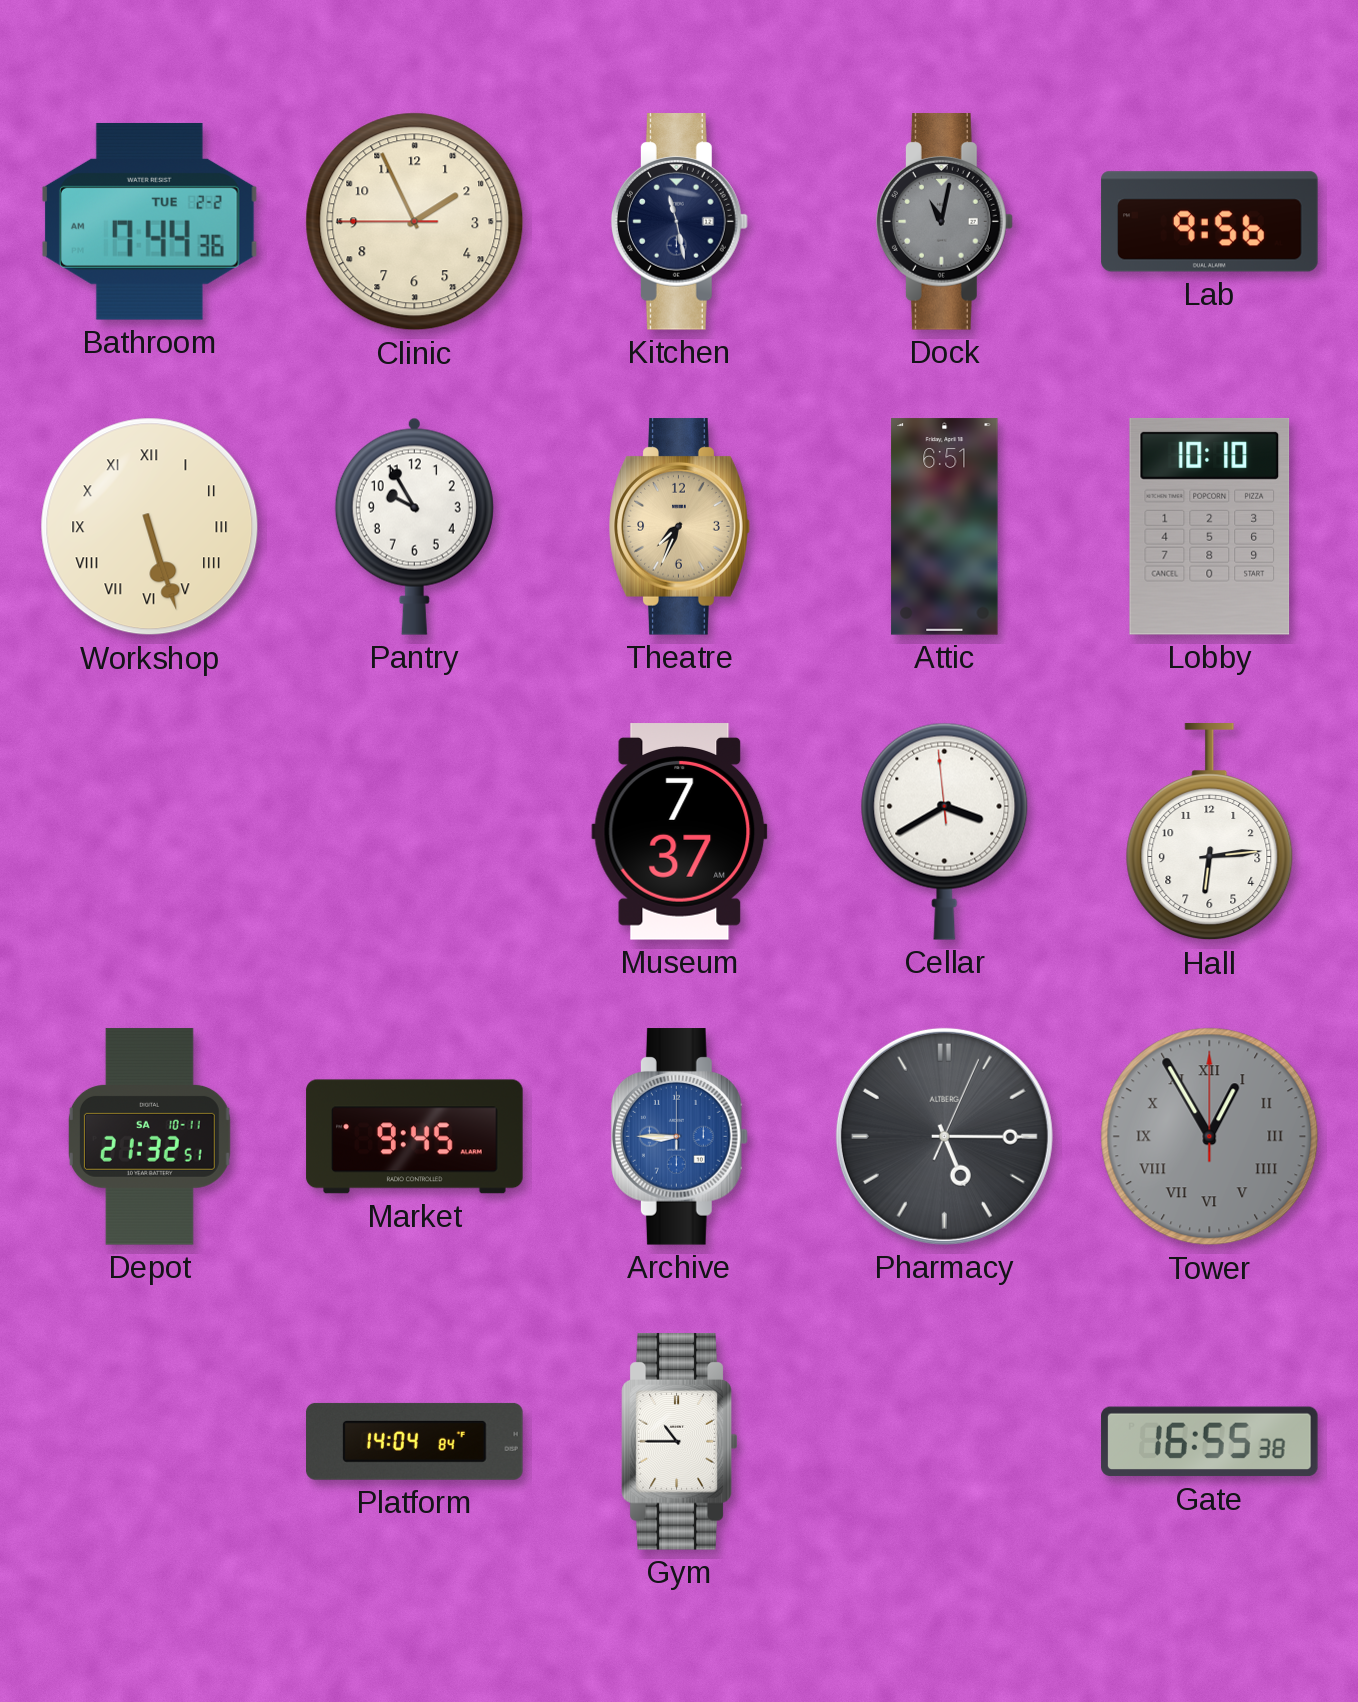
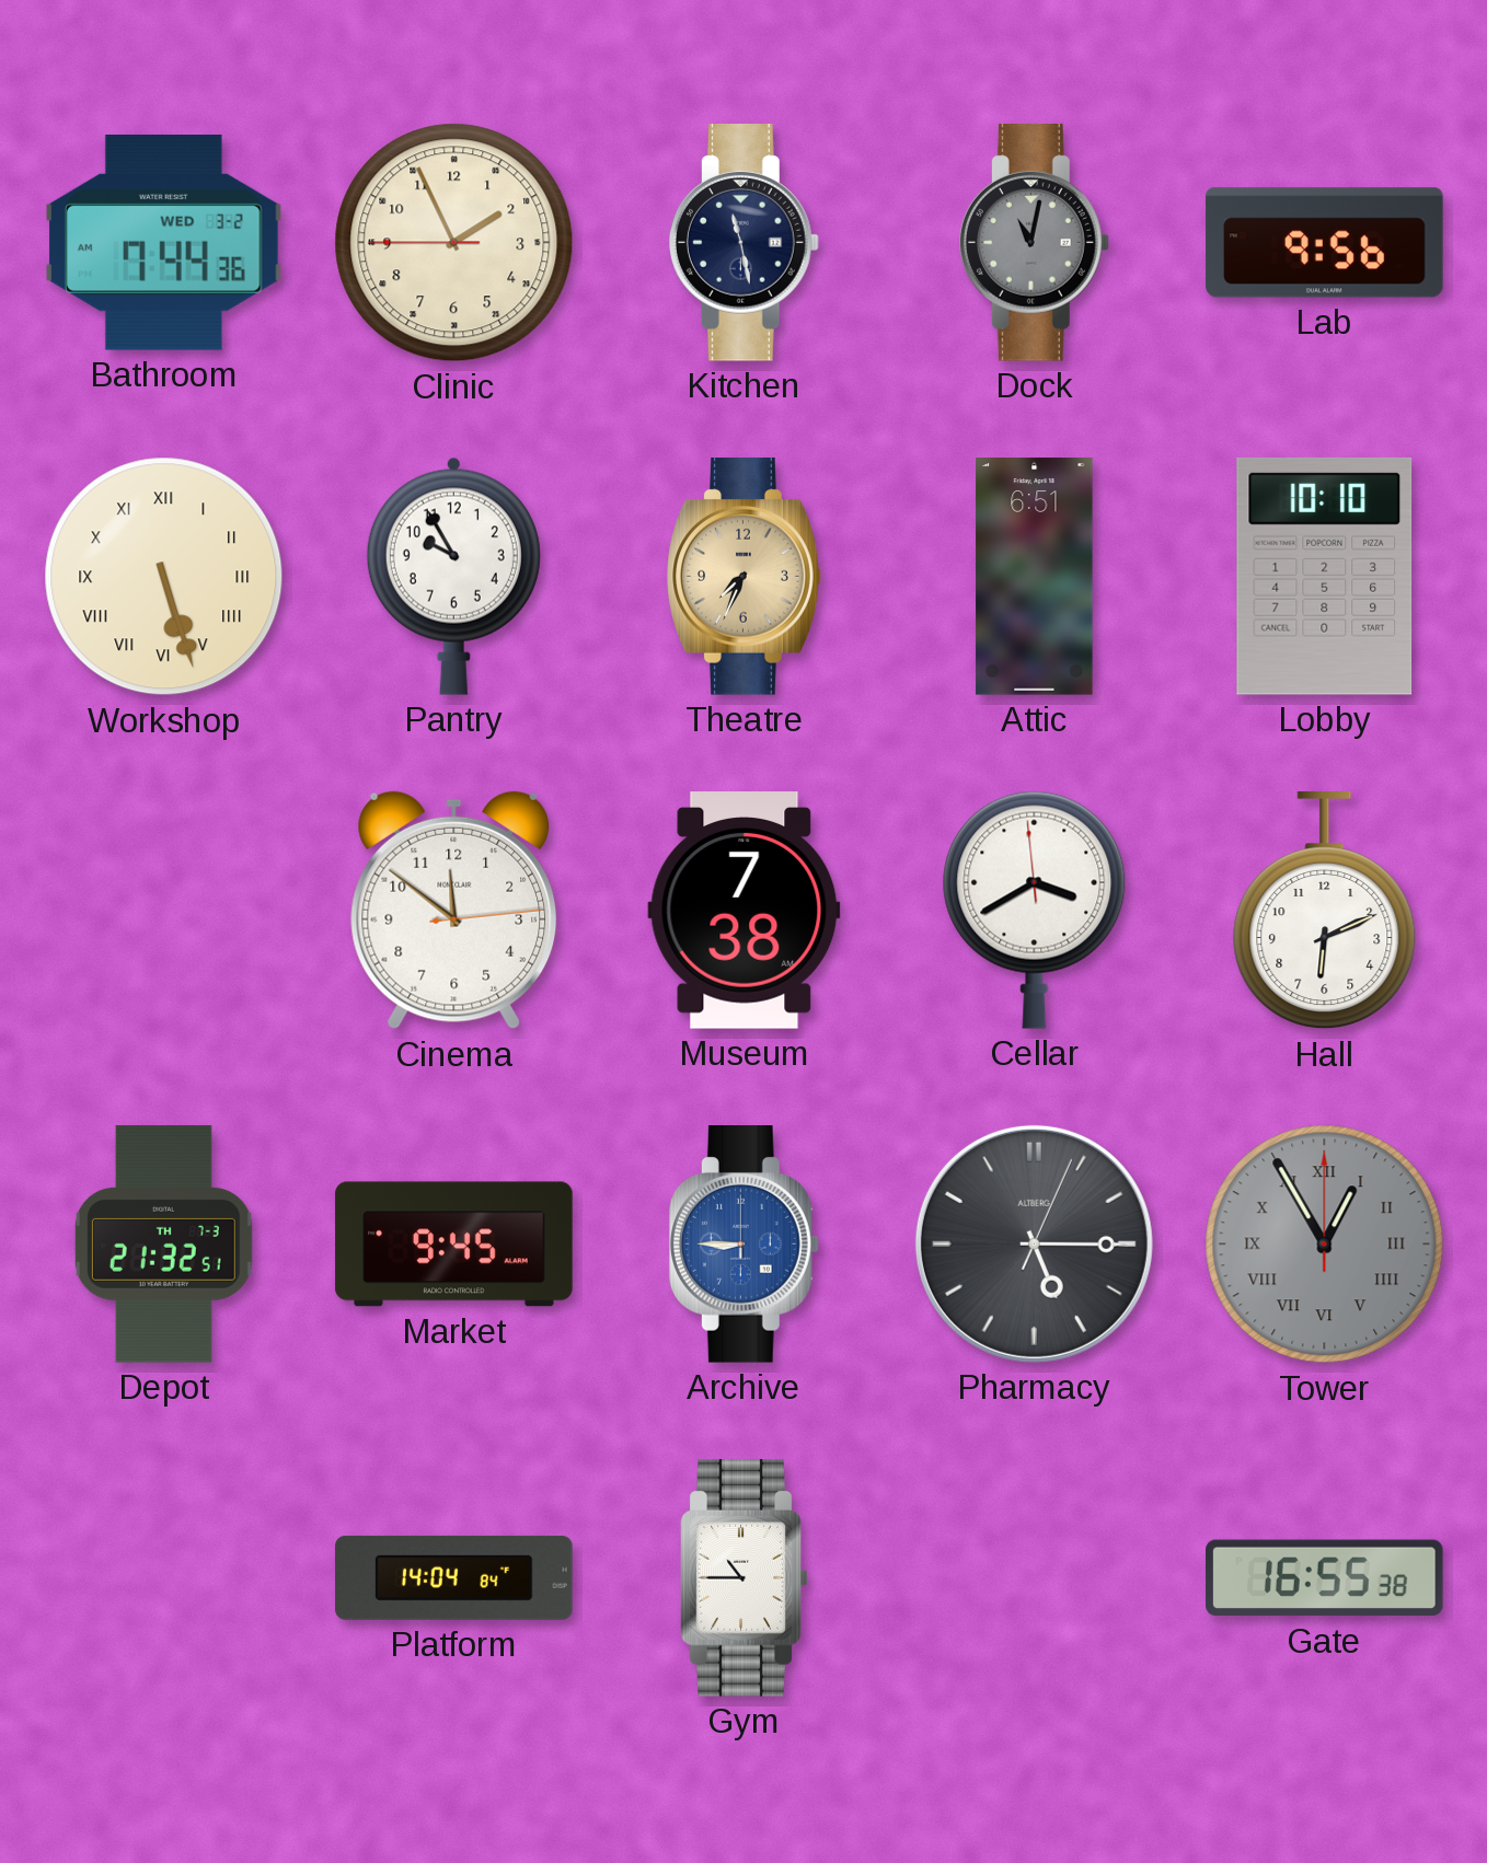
Bathroom date: TUE 2-2 -> WED 3-2
Cinema: none -> 11:51
Museum: 7:37 -> 7:38
Hall: 6:14 -> 6:11
Depot date: SA 10-11 -> TH 7-3
